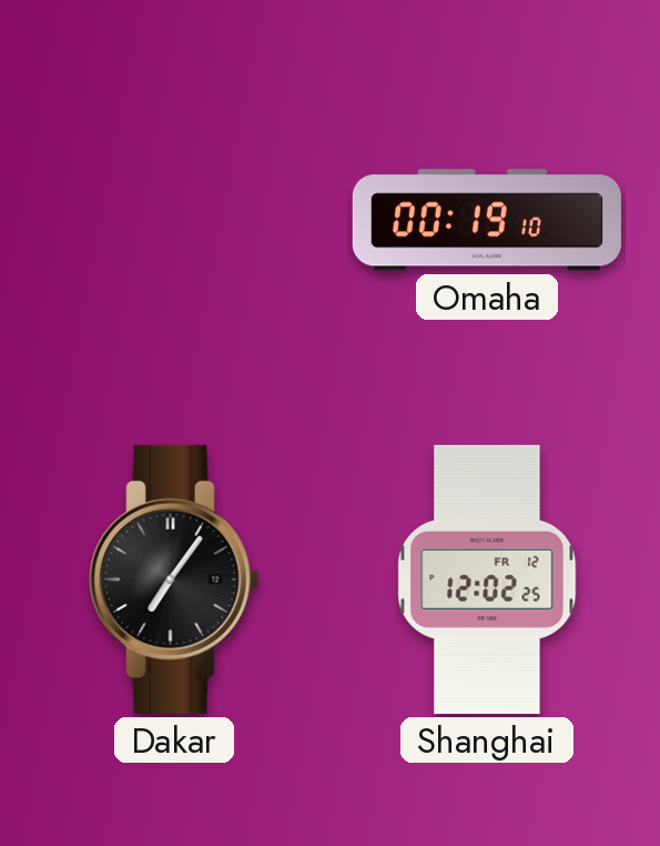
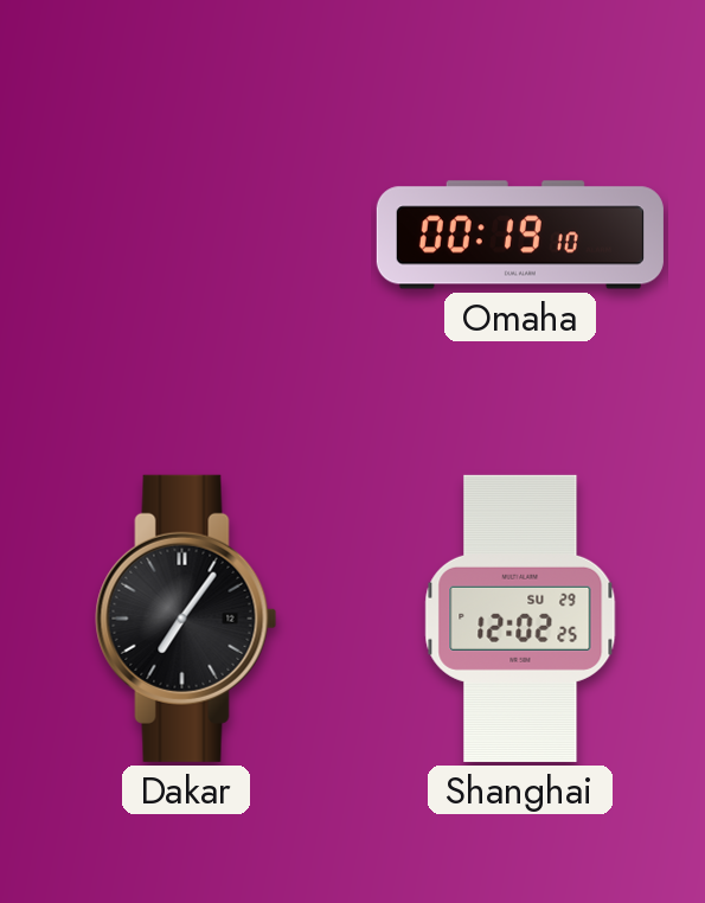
Shanghai date: FR 12 -> SU 29
